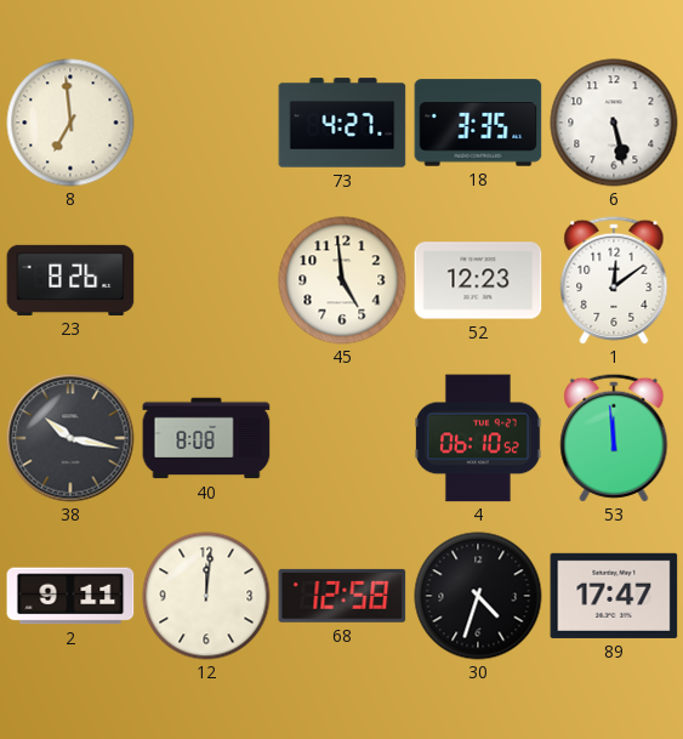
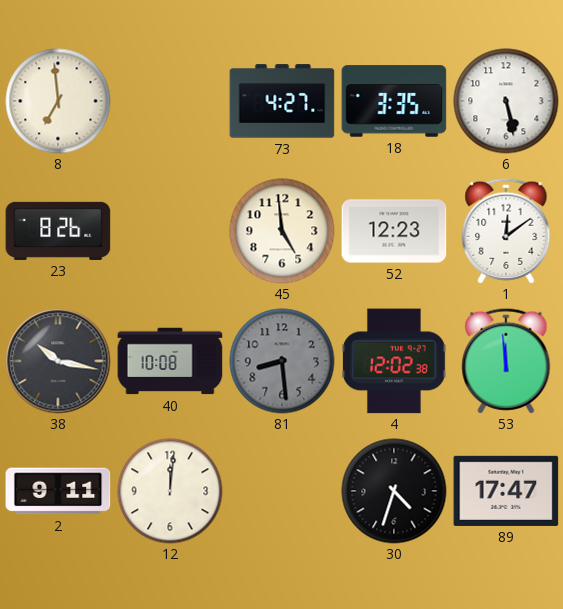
40: 8:08 -> 10:08
81: none -> 8:29
4: 06:10 -> 12:02
68: 12:58 -> none
